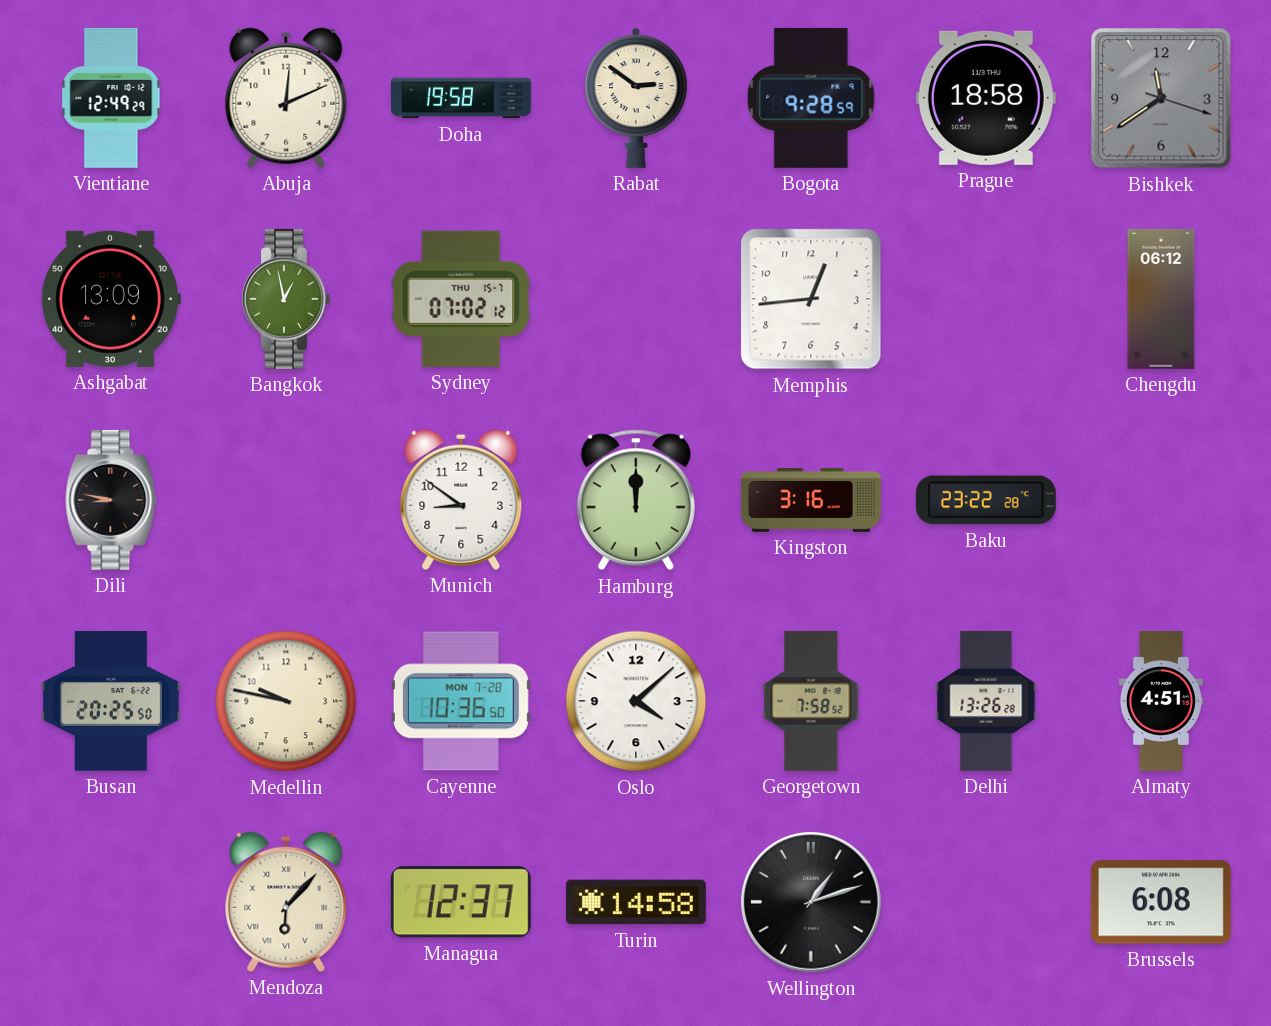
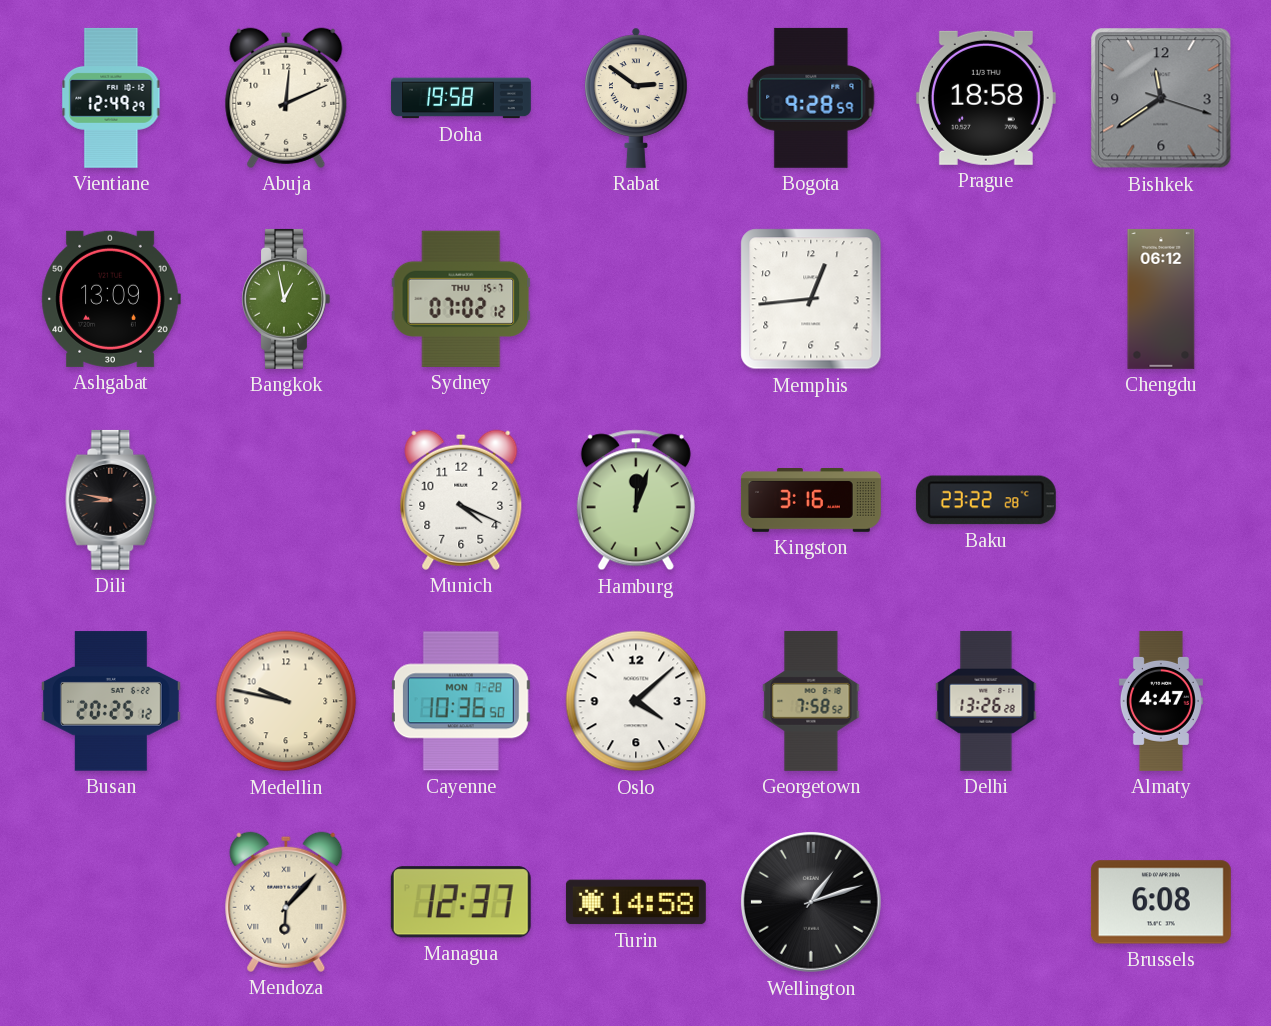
Munich: 8:51 -> 4:19
Hamburg: 12:00 -> 12:03
Busan: 20:25:50 -> 20:25:12
Almaty: 4:51 -> 4:47
